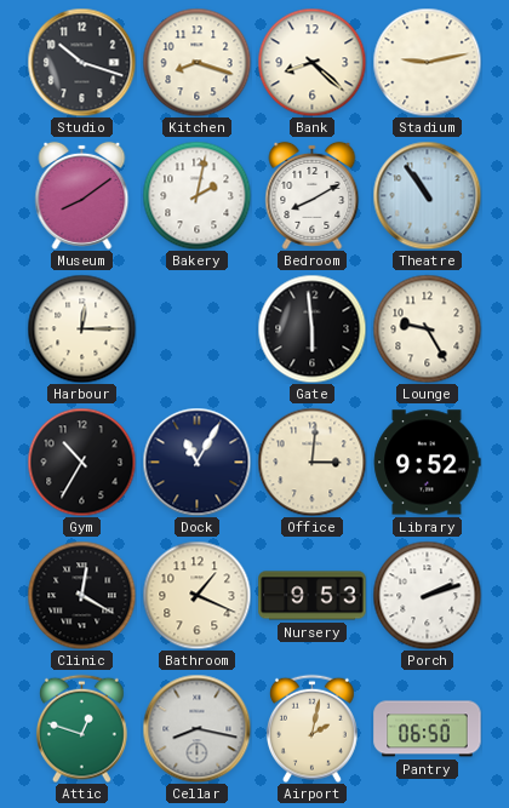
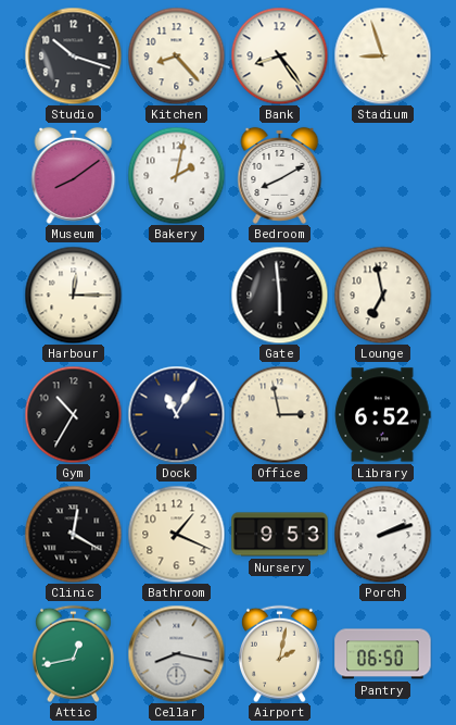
Kitchen: 8:18 -> 8:23
Bank: 8:22 -> 8:24
Stadium: 9:13 -> 8:57
Theatre: 10:54 -> none
Lounge: 9:25 -> 6:58
Office: 3:01 -> 2:58
Library: 9:52 -> 6:52
Attic: 12:48 -> 12:43
